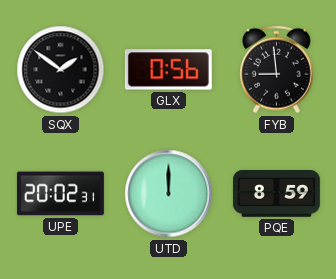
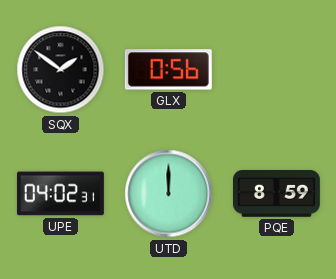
FYB: 8:59 -> none
UPE: 20:02 -> 04:02
